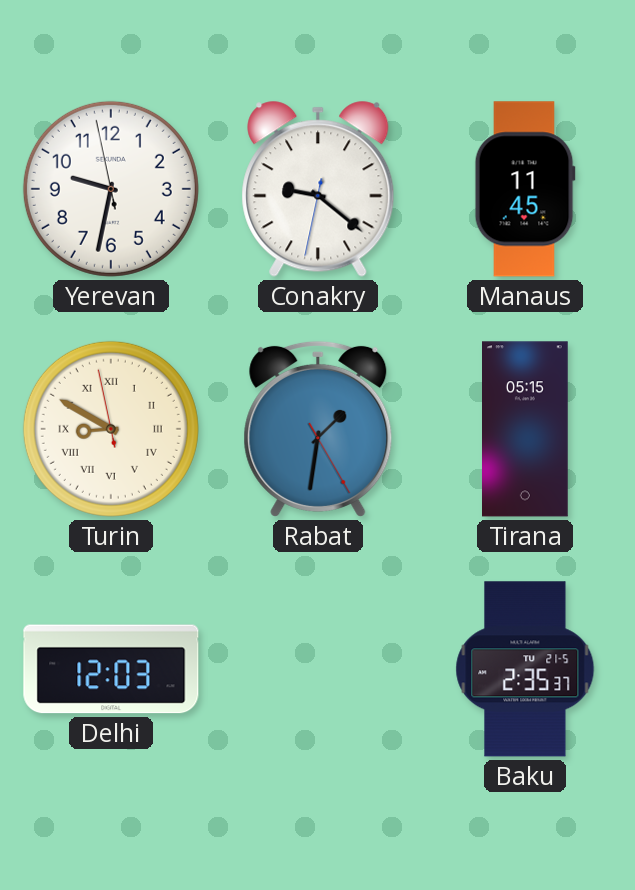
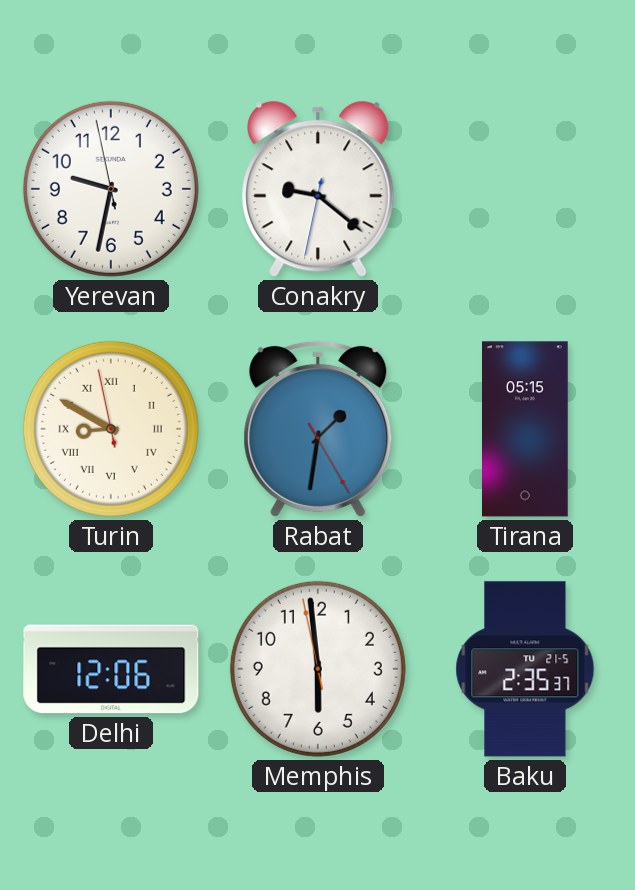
Manaus: 11:45 -> none
Delhi: 12:03 -> 12:06
Memphis: none -> 5:58
